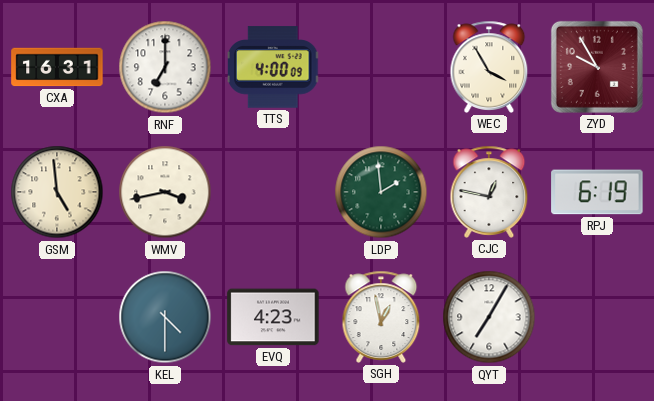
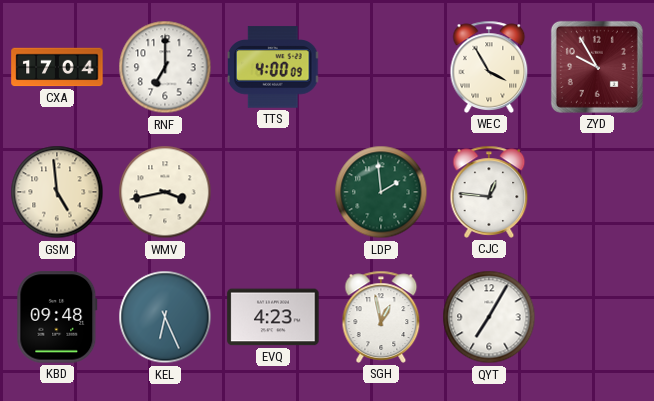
CXA: 16:31 -> 17:04
CJC: 12:47 -> 12:46
RPJ: 6:19 -> none
KBD: none -> 09:48
KEL: 4:30 -> 6:26
